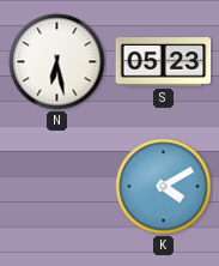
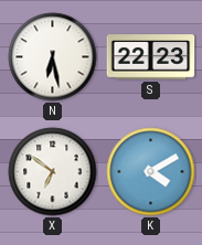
S: 05:23 -> 22:23
X: none -> 6:51
